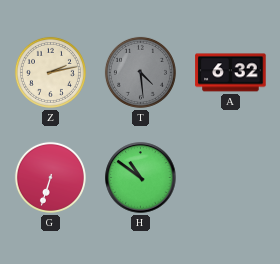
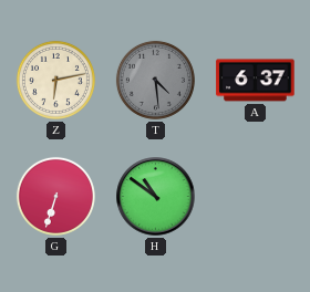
Z: 2:13 -> 6:13
A: 6:32 -> 6:37
